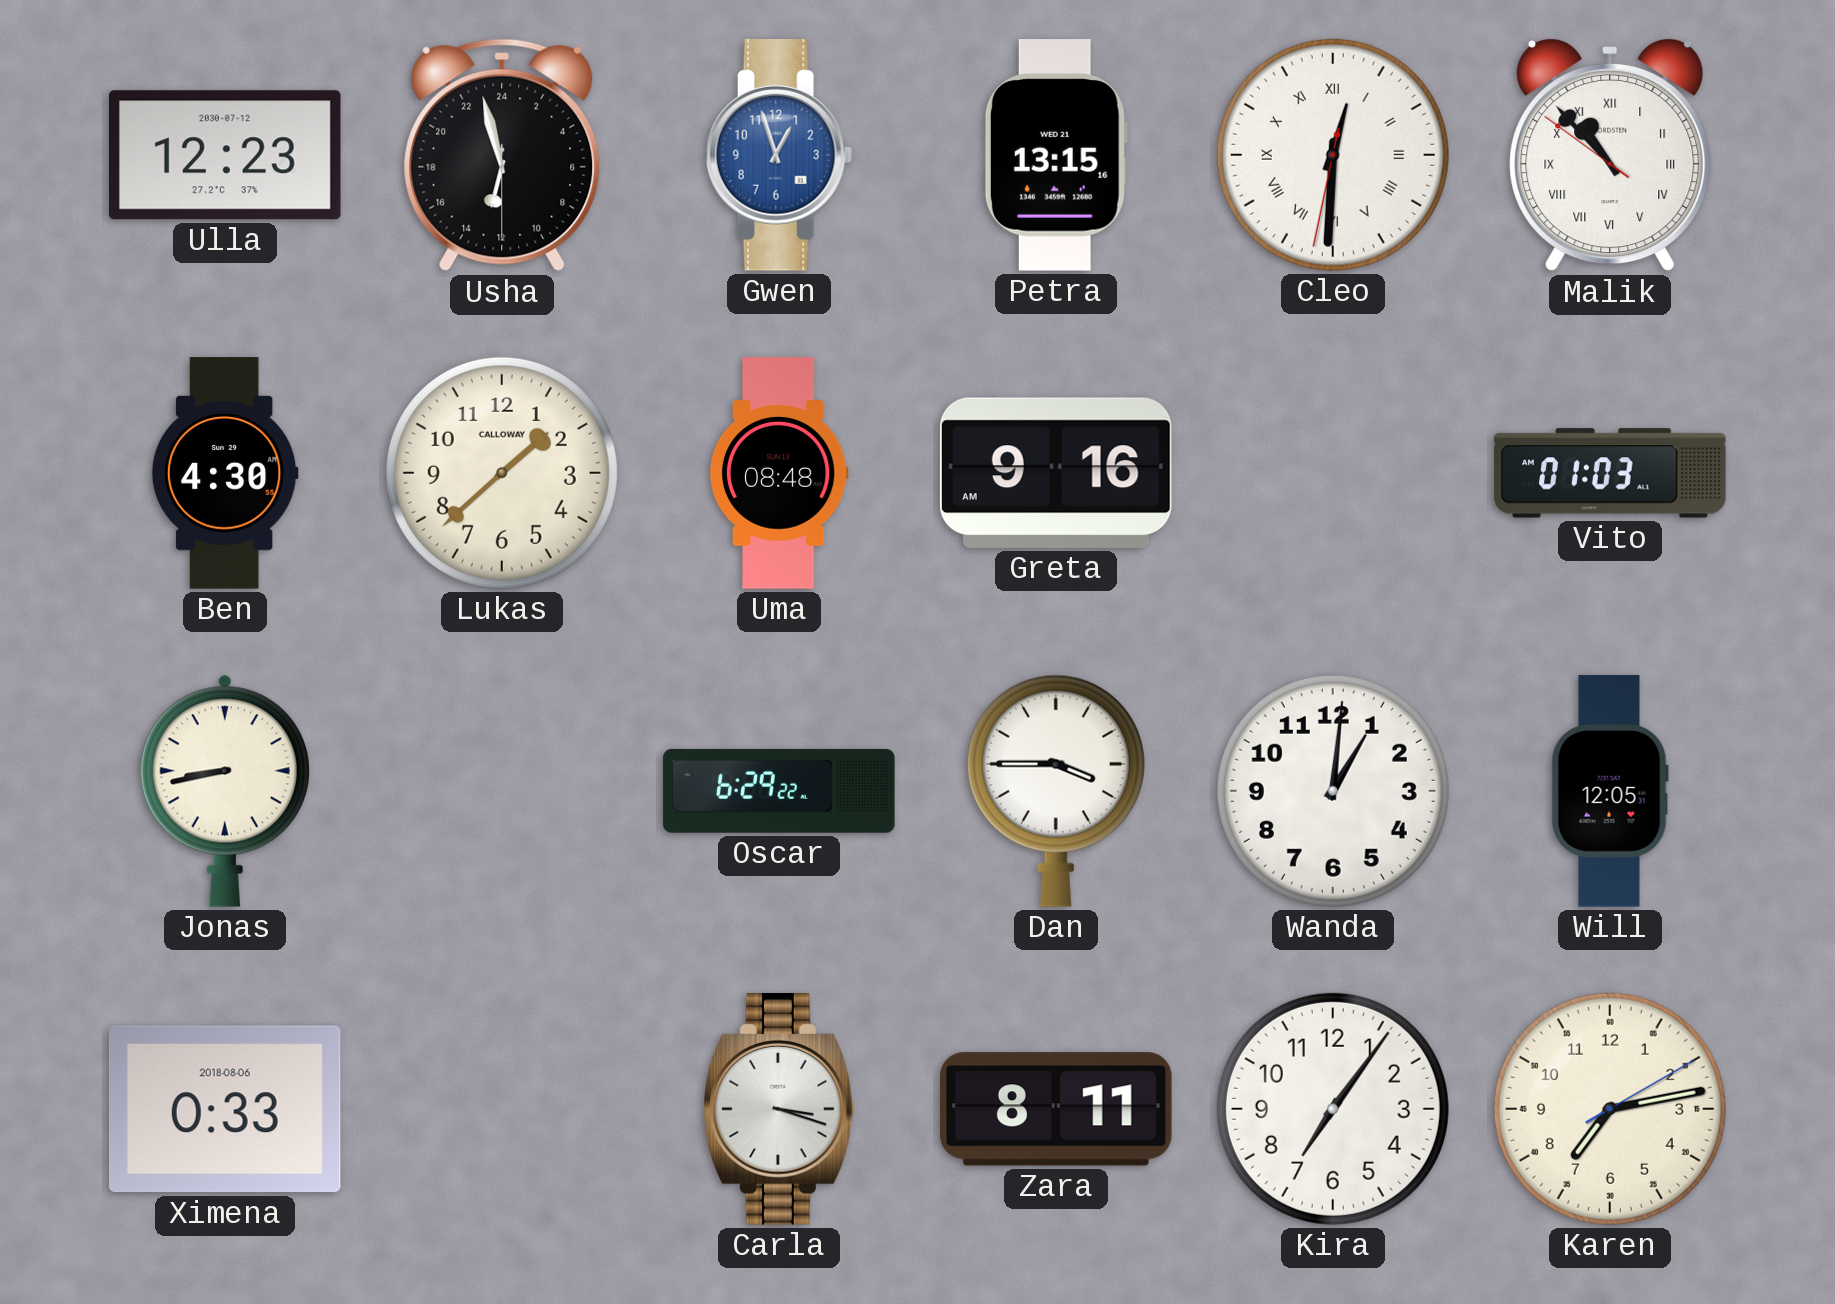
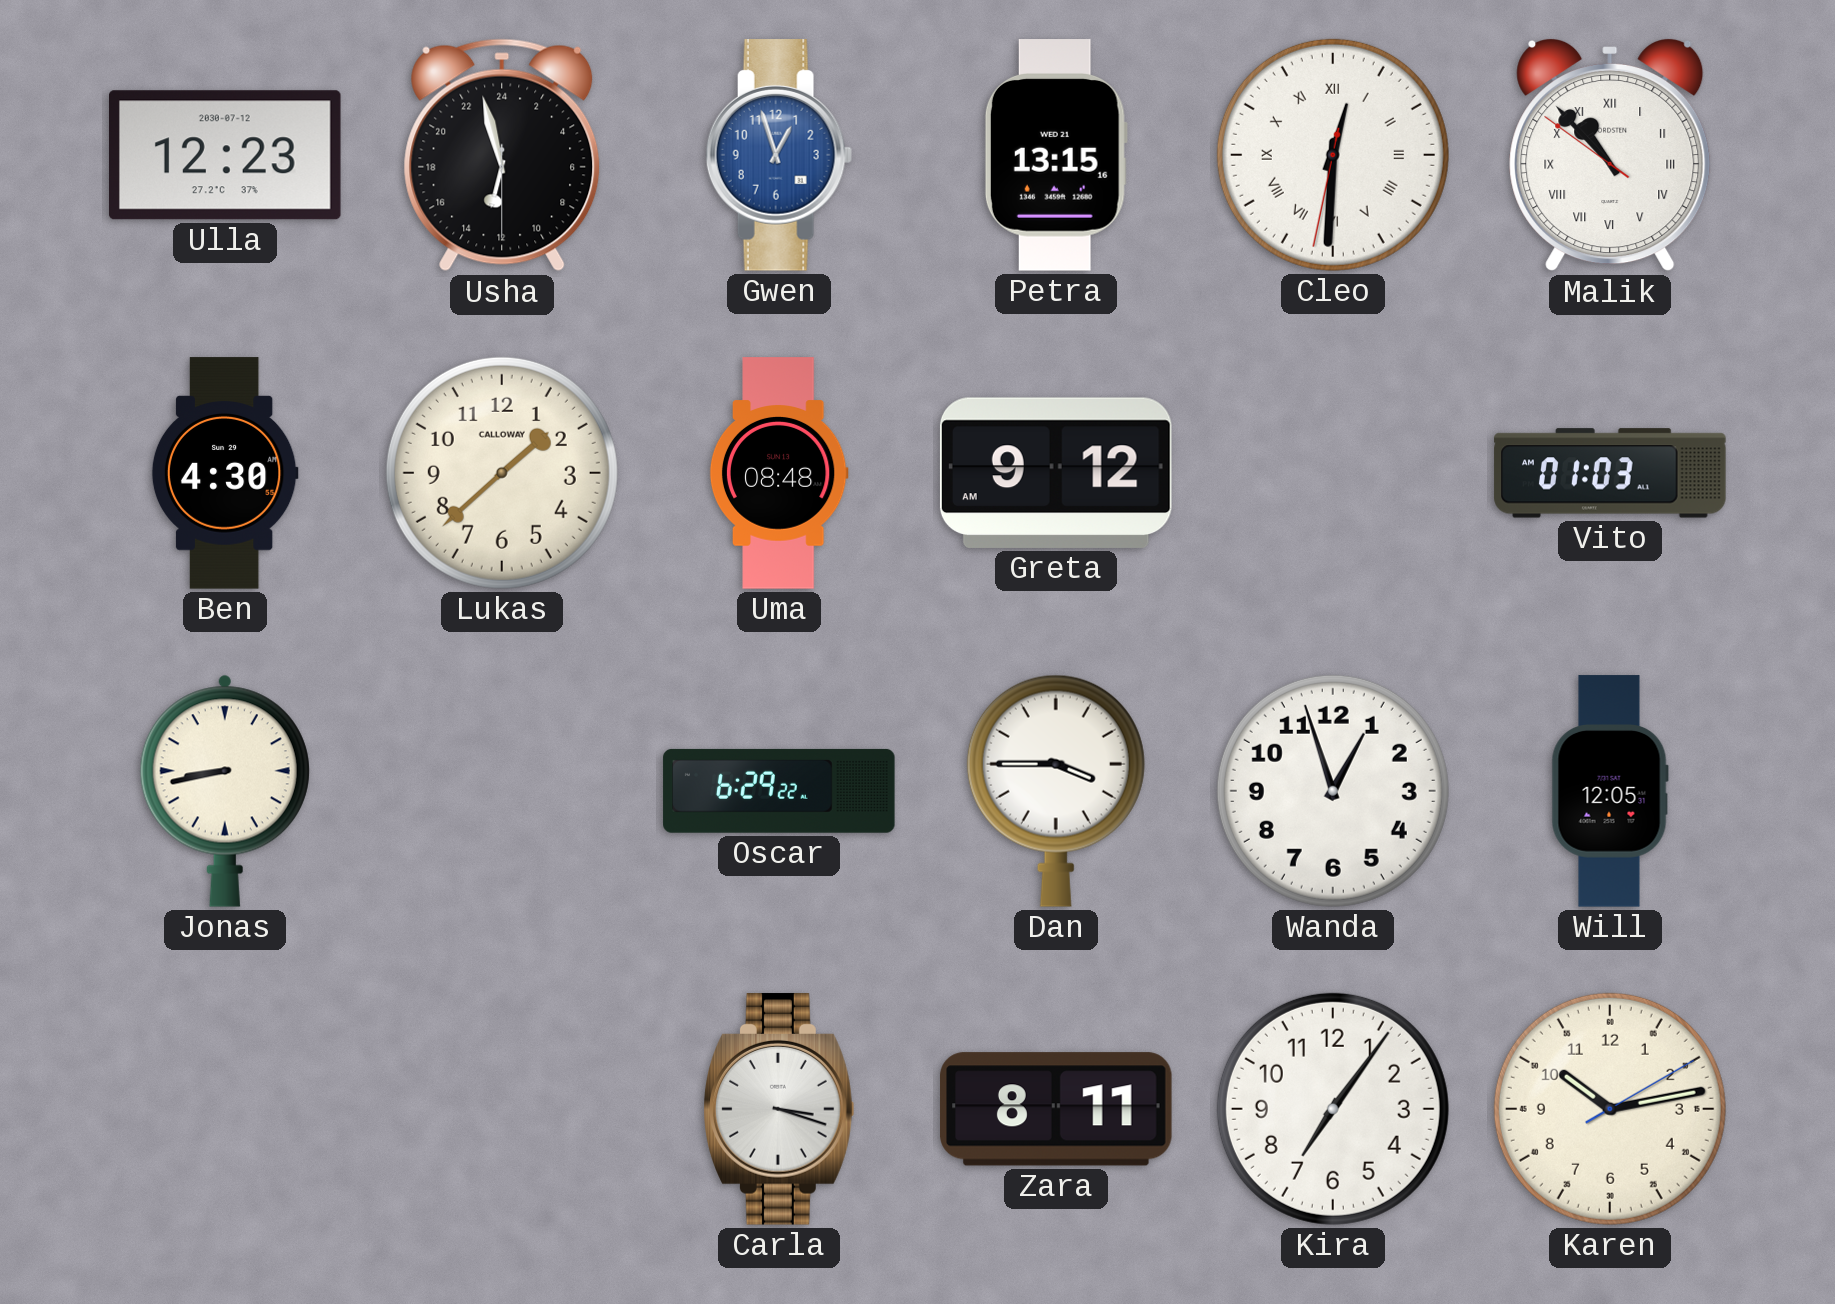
Greta: 9:16 -> 9:12
Wanda: 1:01 -> 12:57
Ximena: 0:33 -> none
Karen: 7:13 -> 10:13
